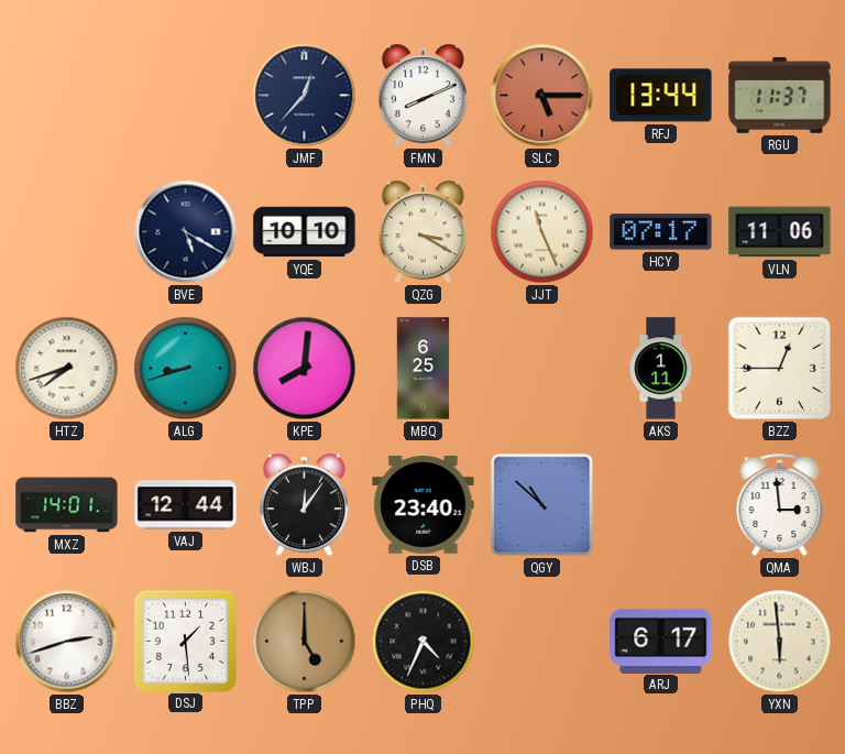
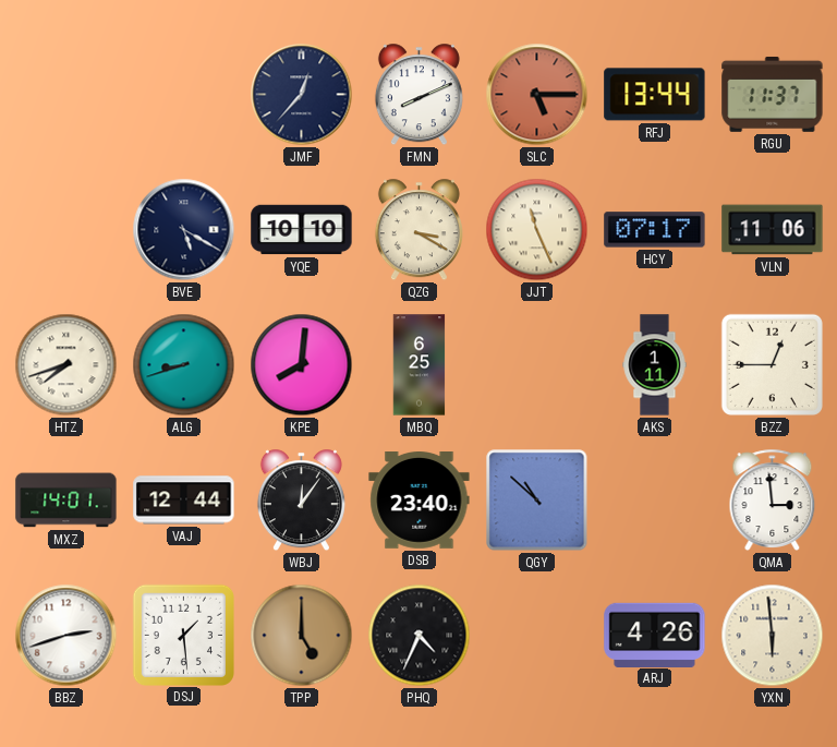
ARJ: 6:17 -> 4:26
